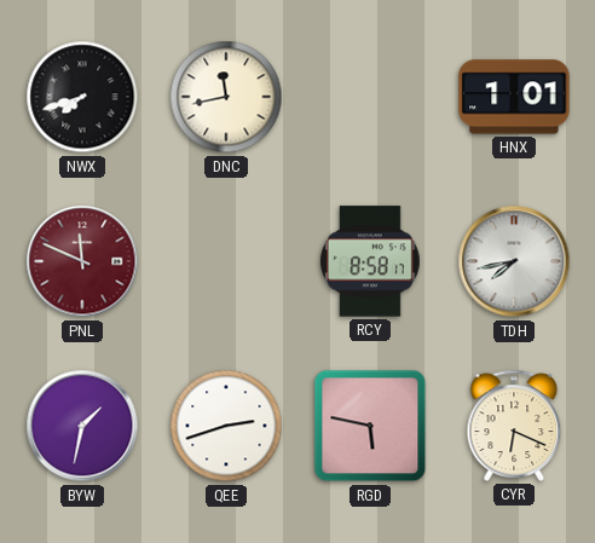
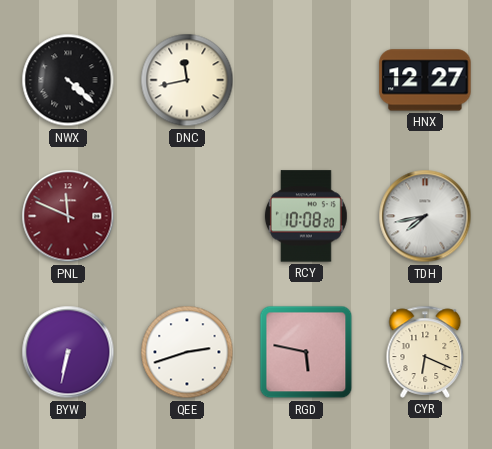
NWX: 7:42 -> 4:22
HNX: 1:01 -> 12:27
RCY: 8:58 -> 10:08
BYW: 1:32 -> 6:32
